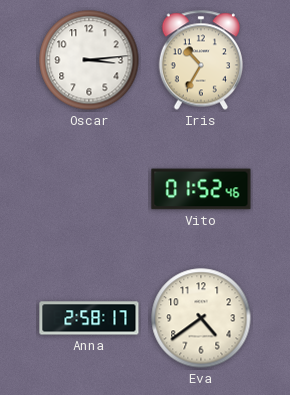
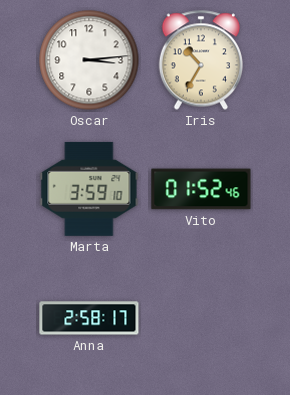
Marta: none -> 3:59
Eva: 4:39 -> none
